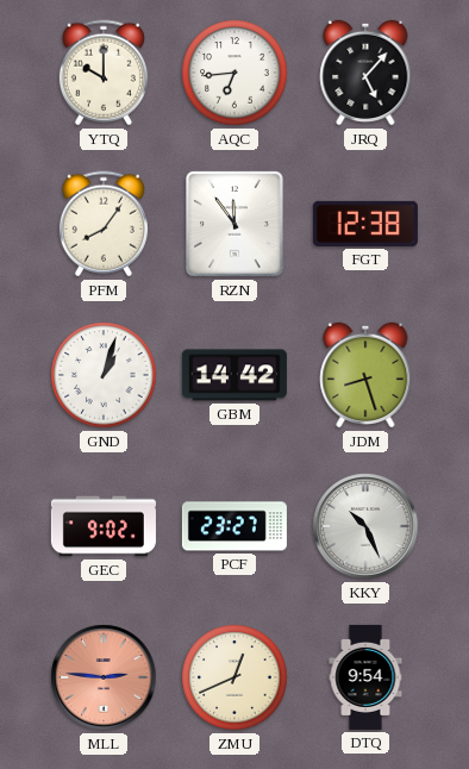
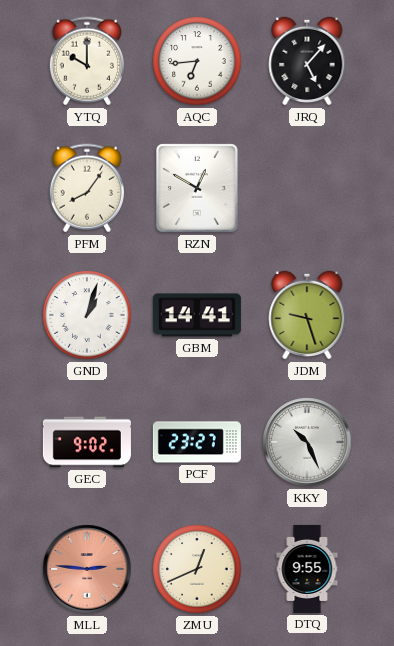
RZN: 11:54 -> 12:50
FGT: 12:38 -> none
GBM: 14:42 -> 14:41
JDM: 8:27 -> 9:27
DTQ: 9:54 -> 9:55
